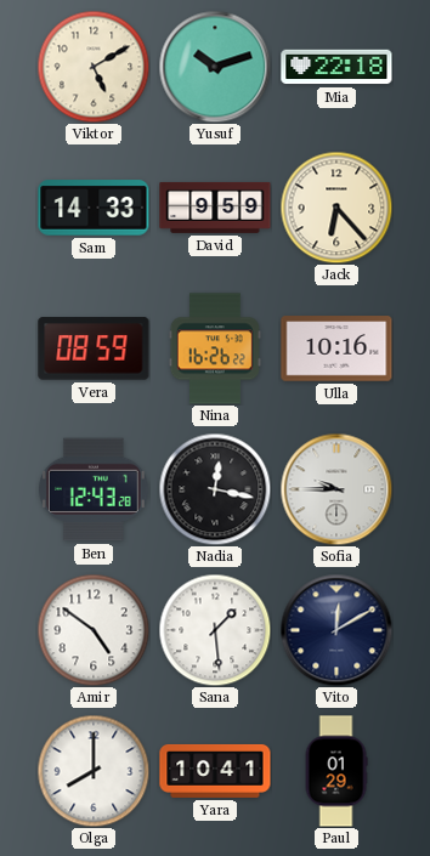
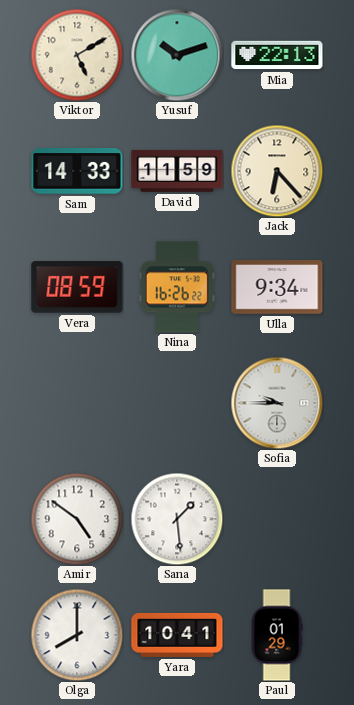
Mia: 22:18 -> 22:13
David: 9:59 -> 11:59
Ulla: 10:16 -> 9:34
Ben: 12:43 -> none
Nadia: 12:17 -> none
Vito: 12:10 -> none
